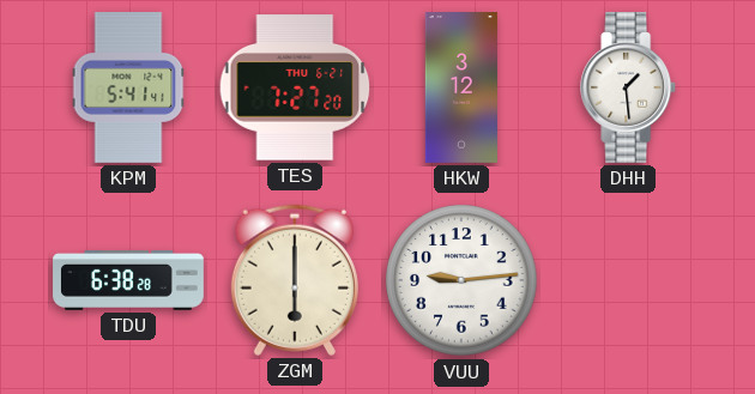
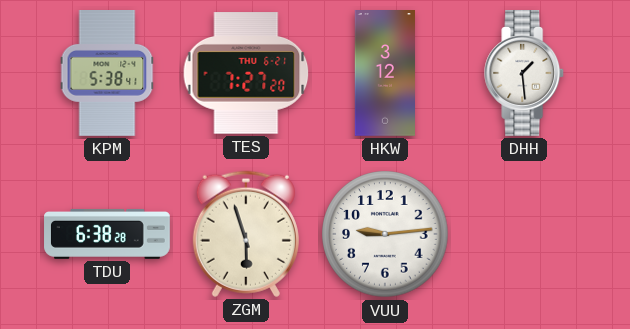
KPM: 5:41 -> 5:38
ZGM: 6:00 -> 5:57
